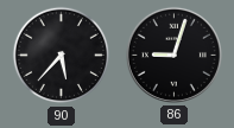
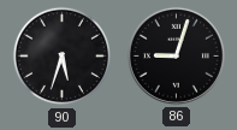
90: 5:37 -> 5:33
